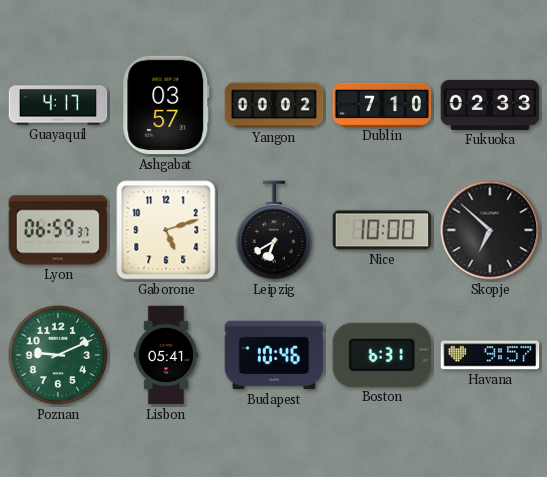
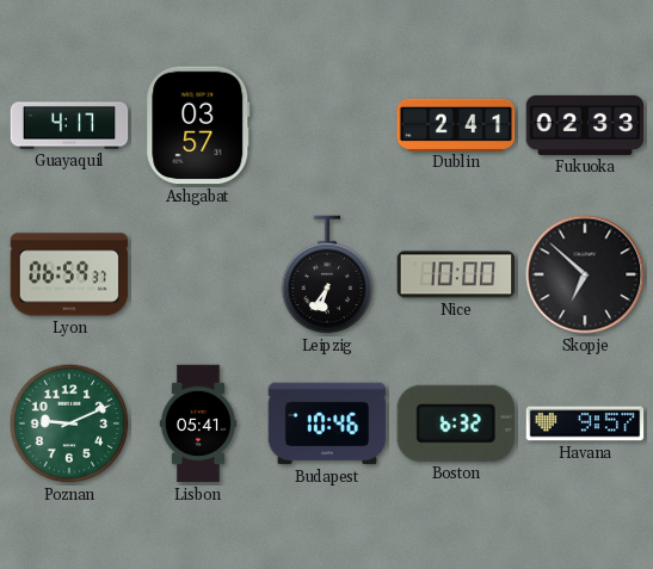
Yangon: 00:02 -> none
Dublin: 7:10 -> 2:41
Gaborone: 5:12 -> none
Leipzig: 6:40 -> 6:36
Boston: 6:31 -> 6:32
